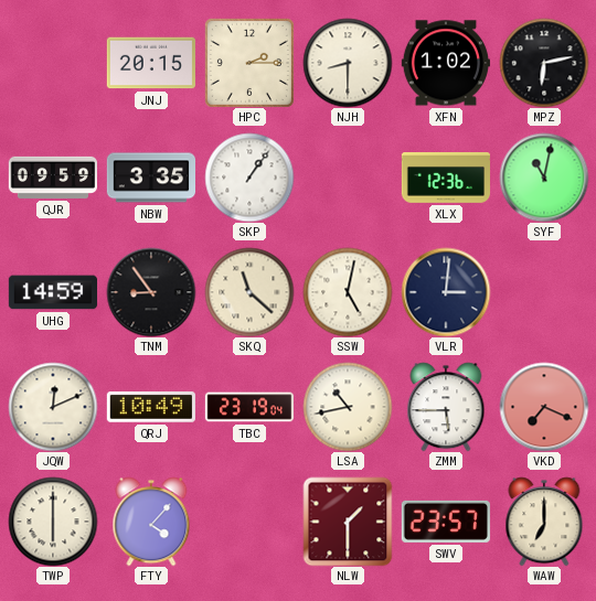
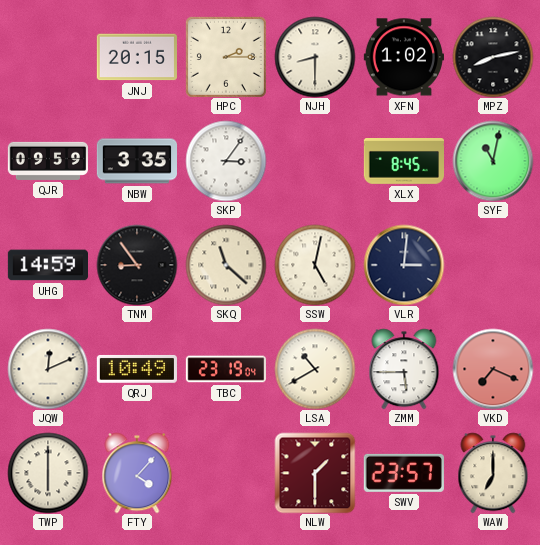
MPZ: 6:13 -> 8:13
SKP: 1:06 -> 3:06
XLX: 12:36 -> 8:45
LSA: 10:43 -> 10:40
